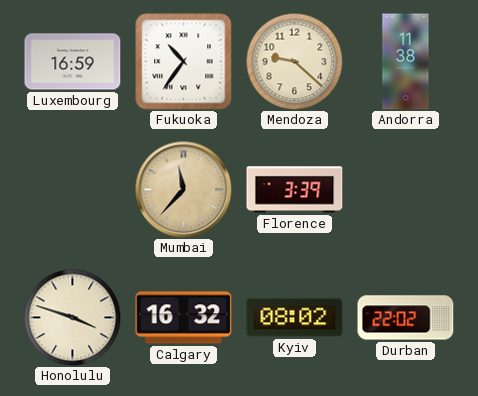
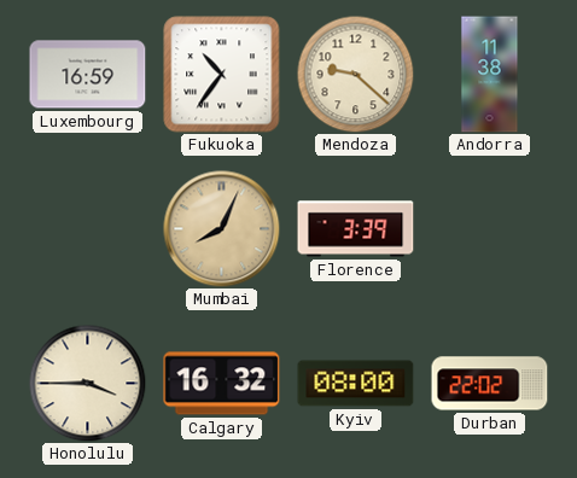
Mumbai: 11:37 -> 8:04
Honolulu: 3:48 -> 3:45
Kyiv: 08:02 -> 08:00
